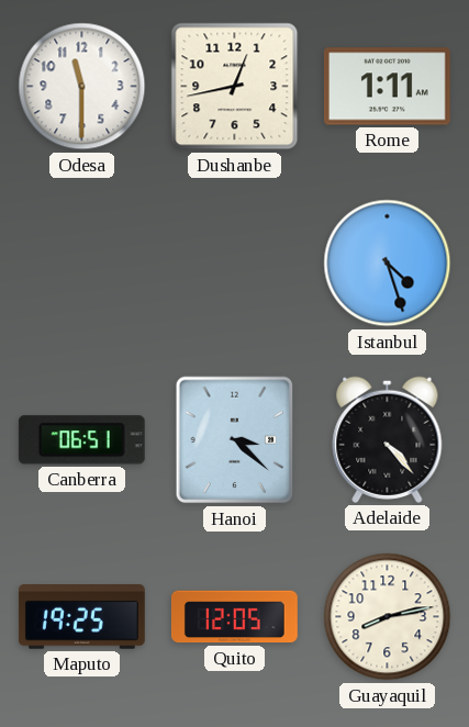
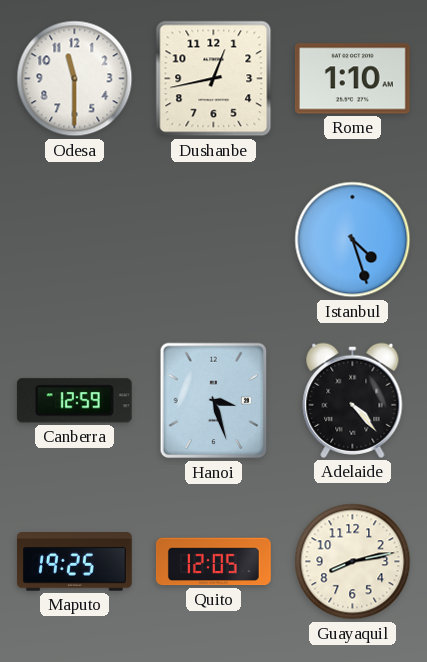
Rome: 1:11 -> 1:10
Canberra: 06:51 -> 12:59
Hanoi: 3:22 -> 3:27
